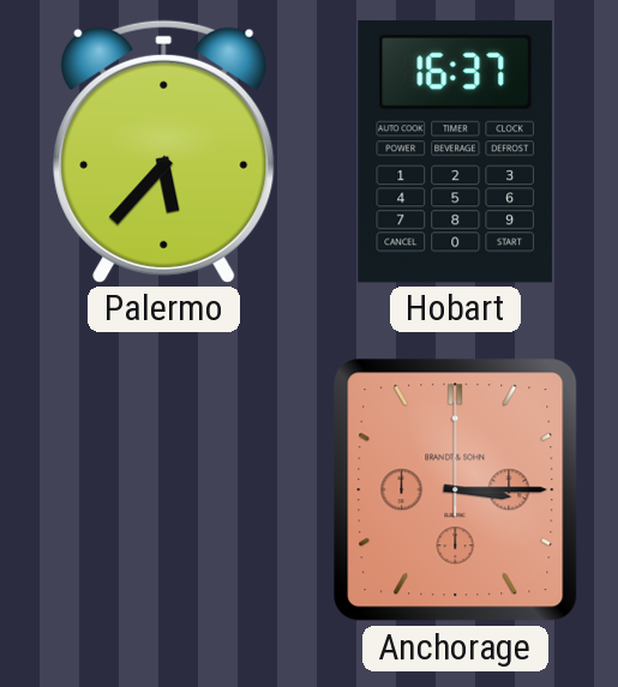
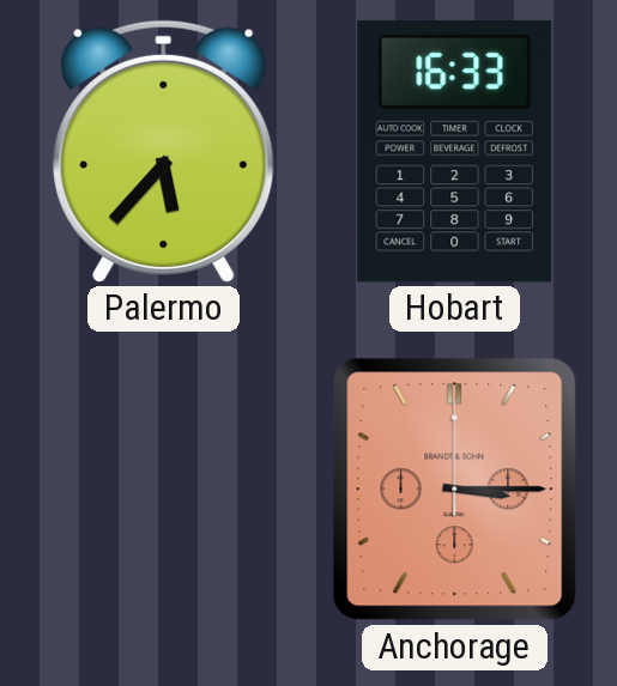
Hobart: 16:37 -> 16:33
